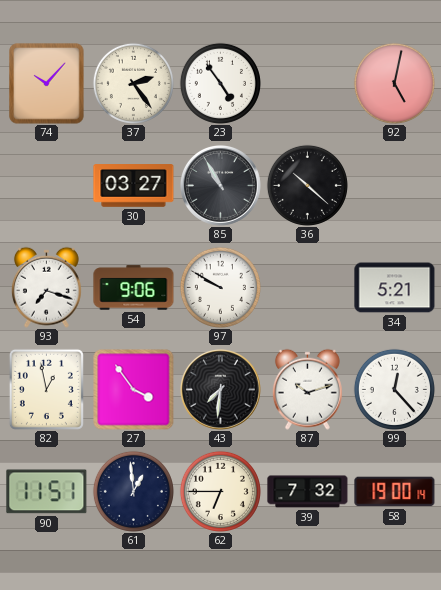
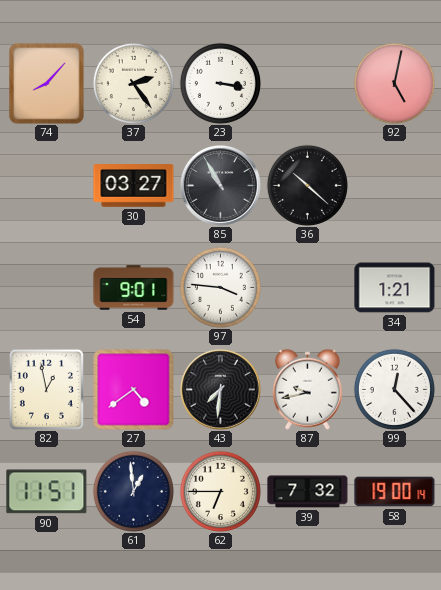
74: 10:07 -> 8:07
23: 4:54 -> 3:17
93: 7:18 -> none
54: 9:06 -> 9:01
97: 9:50 -> 3:46
34: 5:21 -> 1:21
27: 3:54 -> 4:39
87: 10:12 -> 9:43
